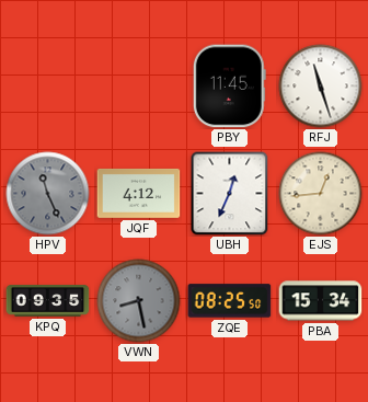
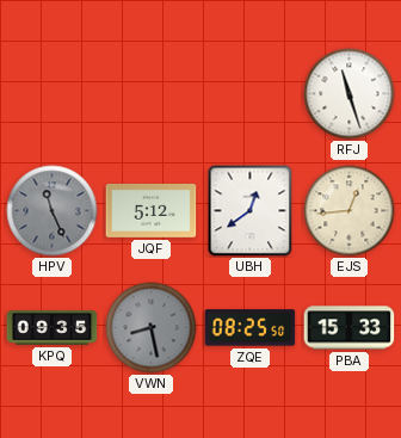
PBY: 11:45 -> none
JQF: 4:12 -> 5:12
UBH: 12:34 -> 12:39
PBA: 15:34 -> 15:33
